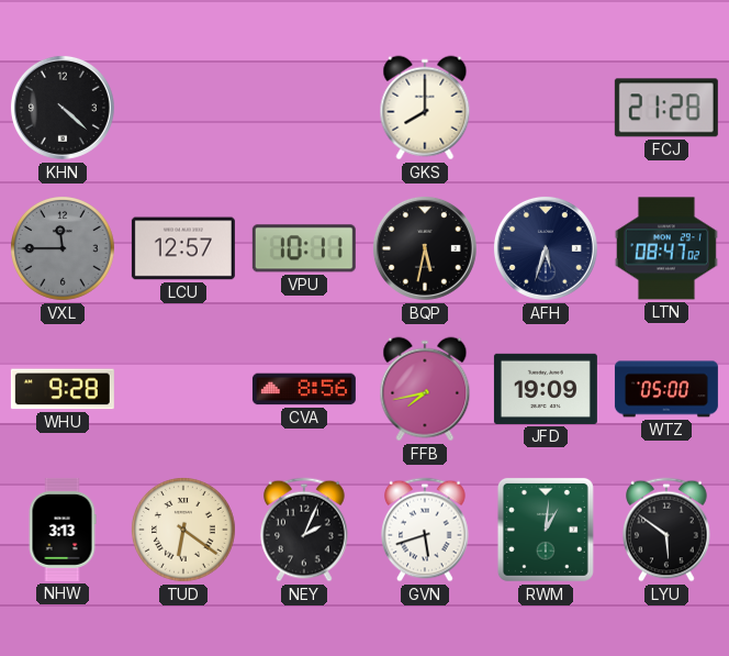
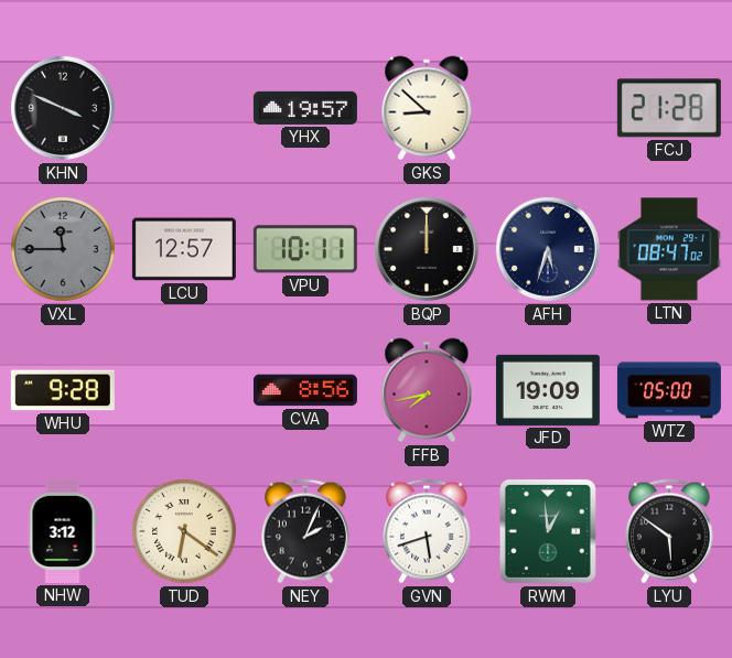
KHN: 4:22 -> 3:49
YHX: none -> 19:57
GKS: 8:00 -> 8:52
BQP: 5:32 -> 12:00
NHW: 3:13 -> 3:12
RWM: 1:01 -> 12:59
